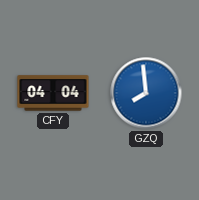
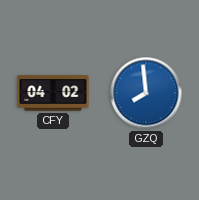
CFY: 04:04 -> 04:02
